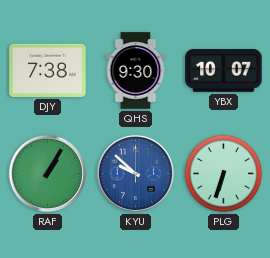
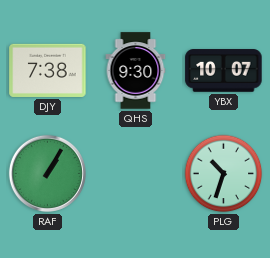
KYU: 9:52 -> none
PLG: 6:33 -> 10:33
